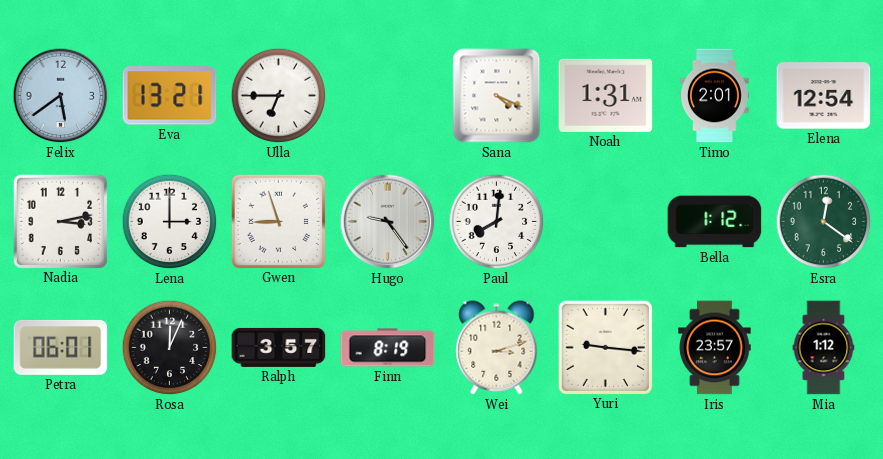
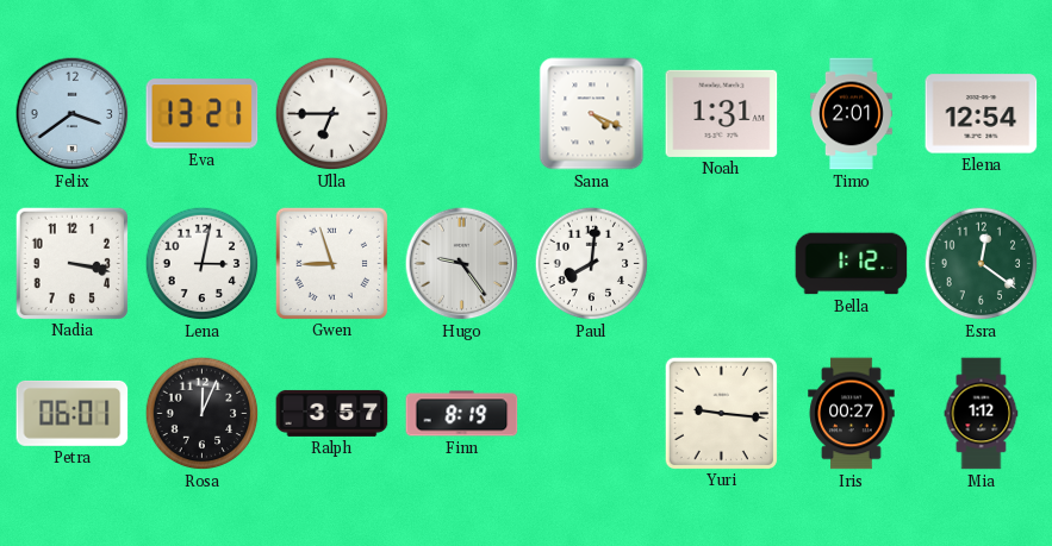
Felix: 5:39 -> 3:39
Nadia: 3:13 -> 3:17
Lena: 3:00 -> 3:02
Wei: 3:12 -> none
Iris: 23:57 -> 00:27
